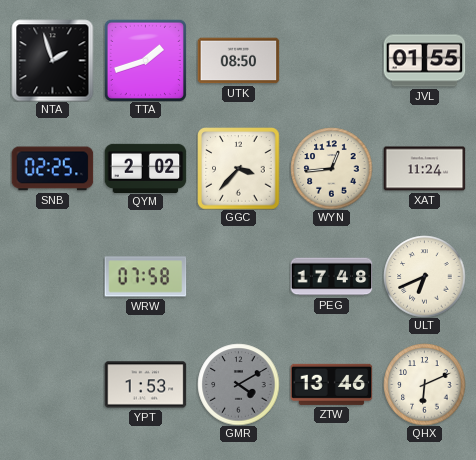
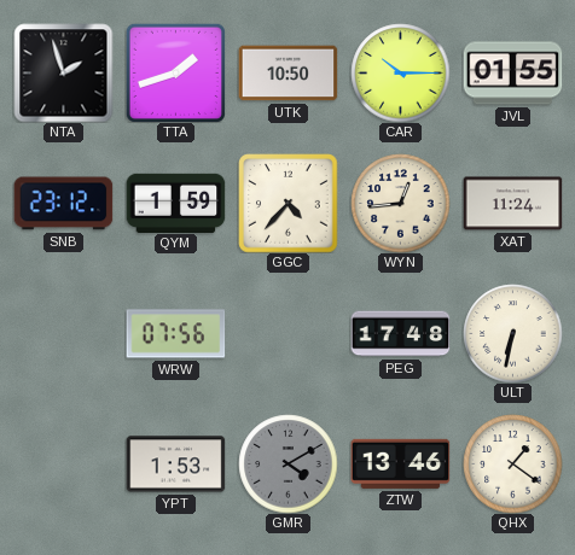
UTK: 08:50 -> 10:50
CAR: none -> 10:15
SNB: 02:25 -> 23:12
QYM: 2:02 -> 1:59
GGC: 3:37 -> 4:37
WRW: 07:58 -> 07:56
ULT: 6:41 -> 6:32
QHX: 6:11 -> 1:21
